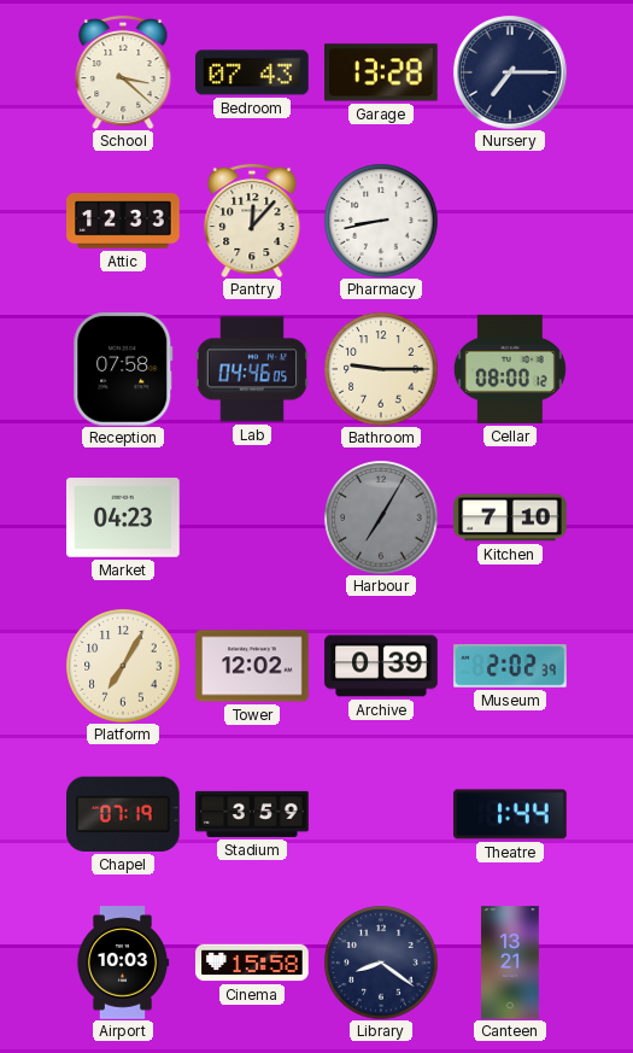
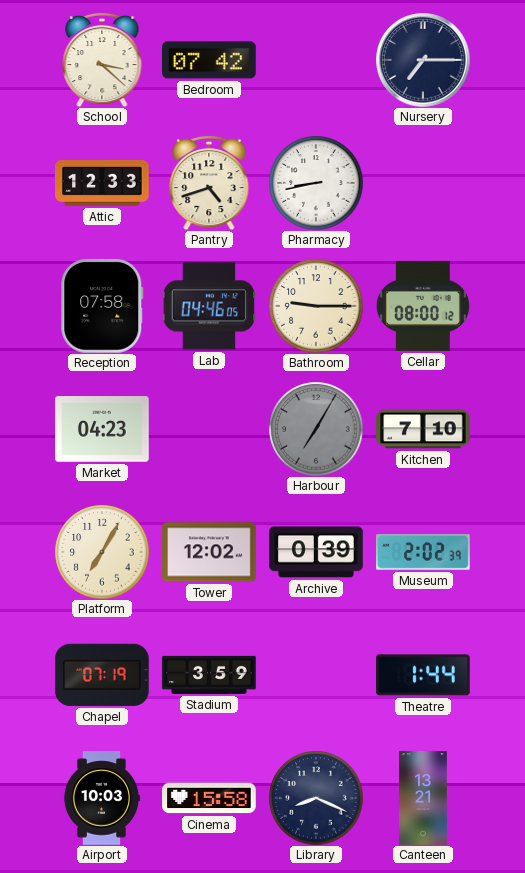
Bedroom: 07:43 -> 07:42
Garage: 13:28 -> none
Pantry: 12:07 -> 4:42
Library: 8:21 -> 8:19
